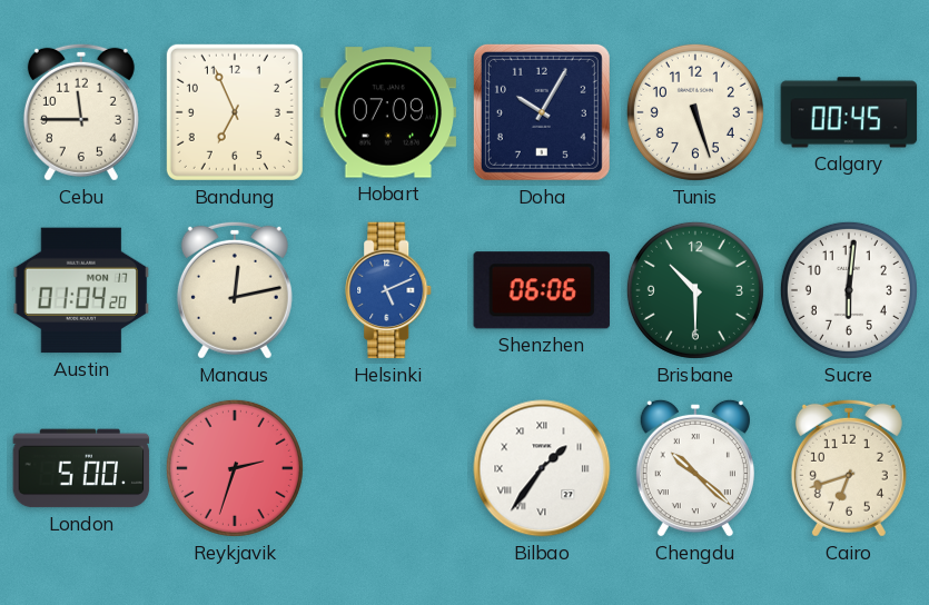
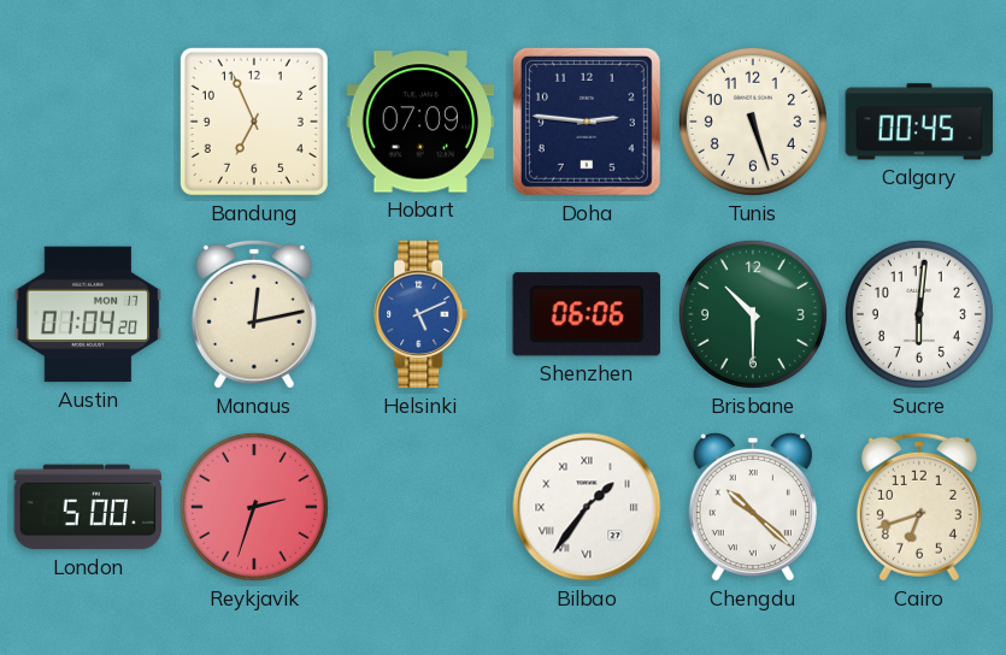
Cebu: 11:45 -> none
Doha: 10:05 -> 2:46
